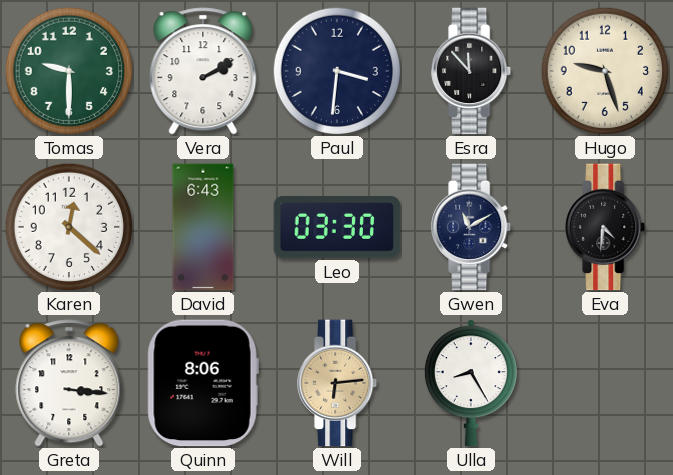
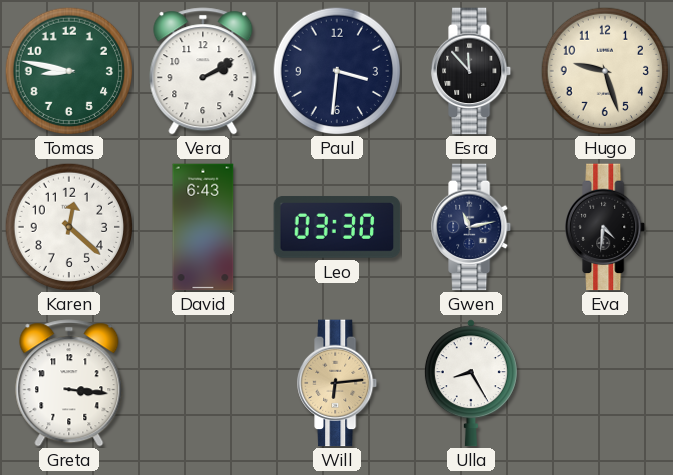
Tomas: 9:30 -> 8:47
Gwen: 11:10 -> 11:13
Quinn: 8:06 -> none
